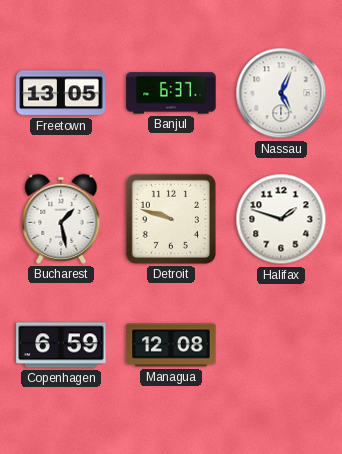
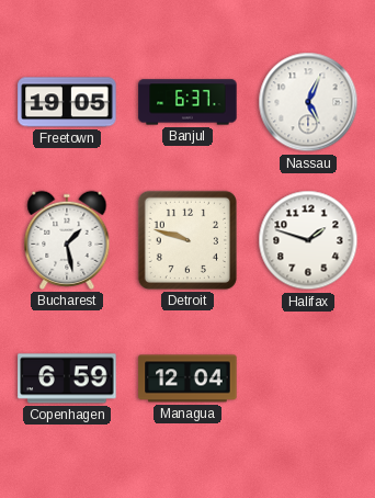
Freetown: 13:05 -> 19:05
Managua: 12:08 -> 12:04
